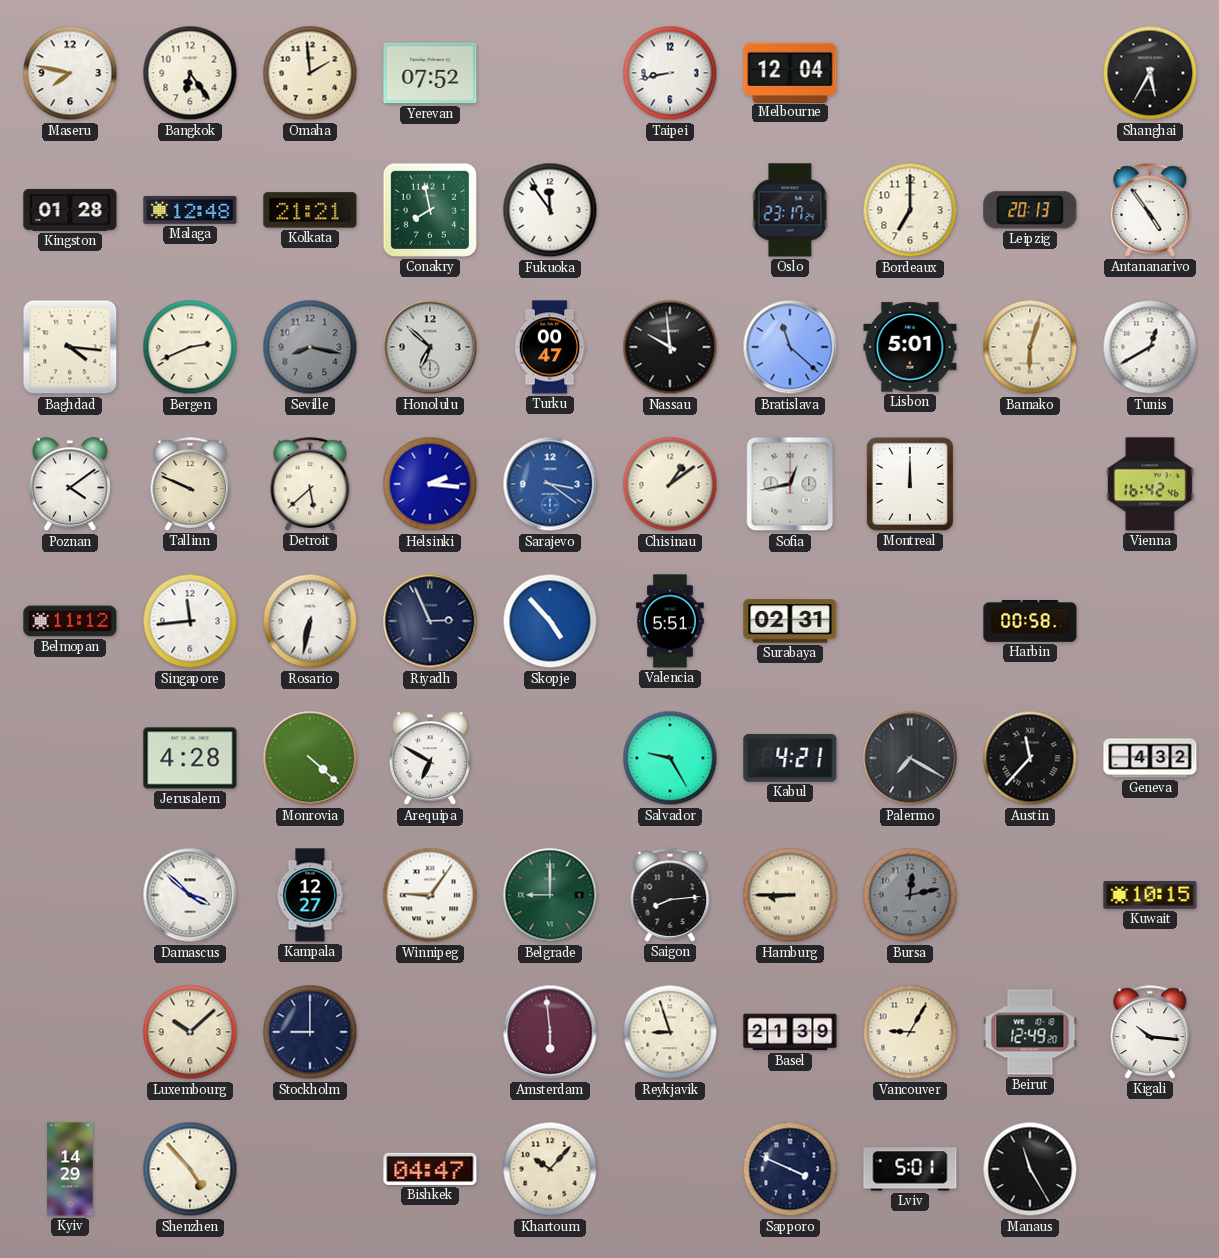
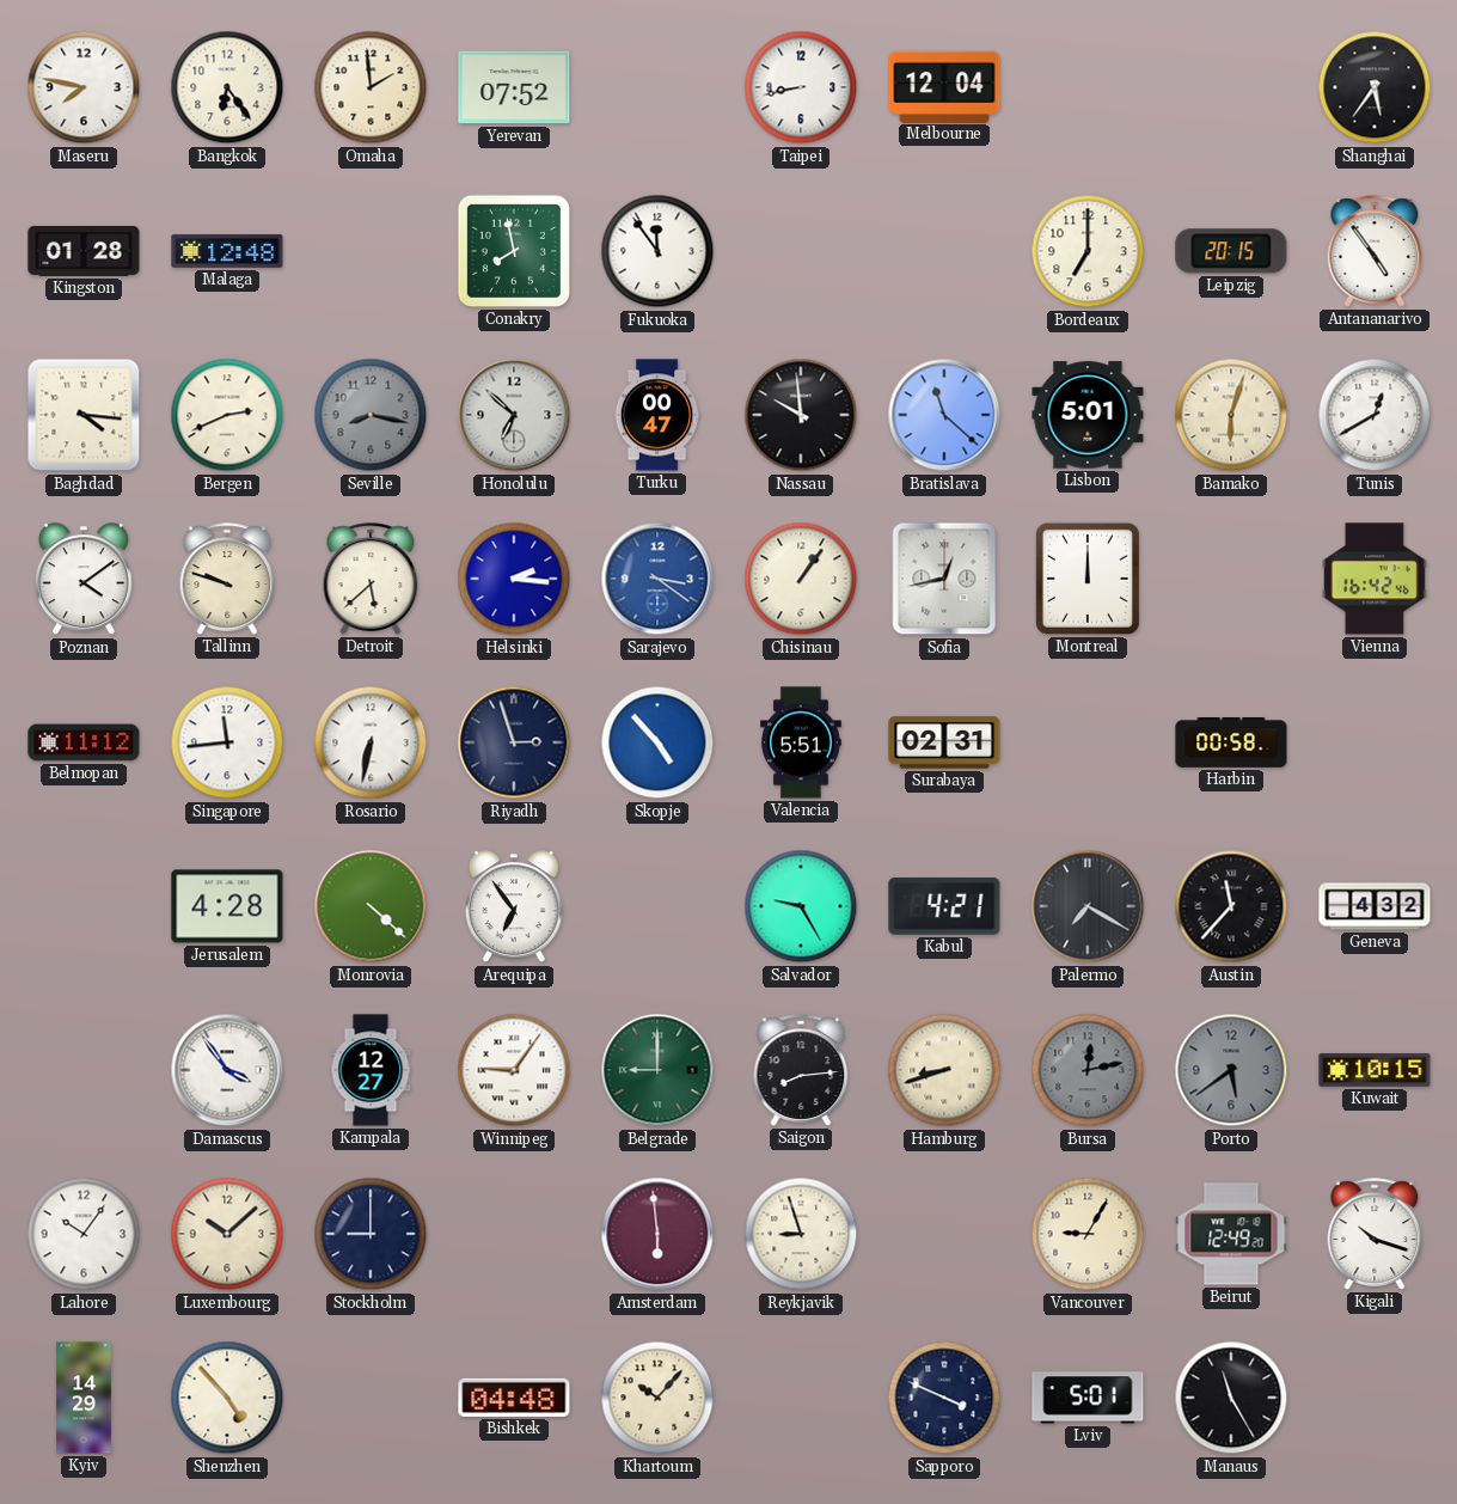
Shanghai: 5:35 -> 5:36
Kolkata: 21:21 -> none
Oslo: 23:17 -> none
Leipzig: 20:13 -> 20:15
Tallinn: 9:49 -> 9:48
Chisinau: 1:09 -> 1:06
Riyadh: 2:56 -> 2:57
Arequipa: 6:50 -> 6:54
Damascus: 3:52 -> 3:54
Hamburg: 8:45 -> 8:42
Porto: none -> 5:39
Lahore: none -> 10:06
Basel: 21:39 -> none
Kigali: 10:16 -> 10:18
Bishkek: 04:47 -> 04:48
